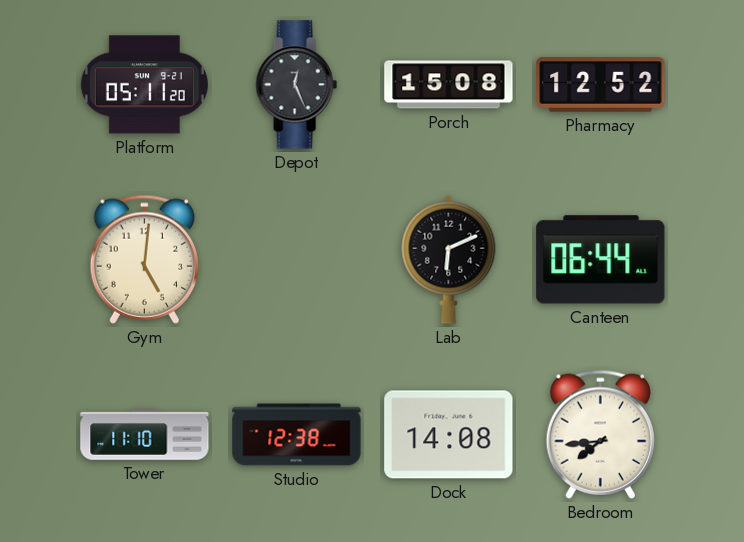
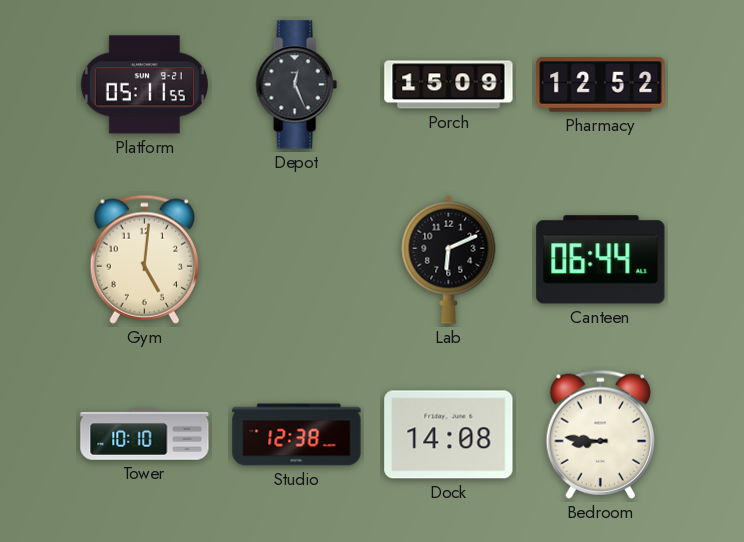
Platform: 05:11:20 -> 05:11:55
Porch: 15:08 -> 15:09
Tower: 11:10 -> 10:10
Bedroom: 7:44 -> 8:46
